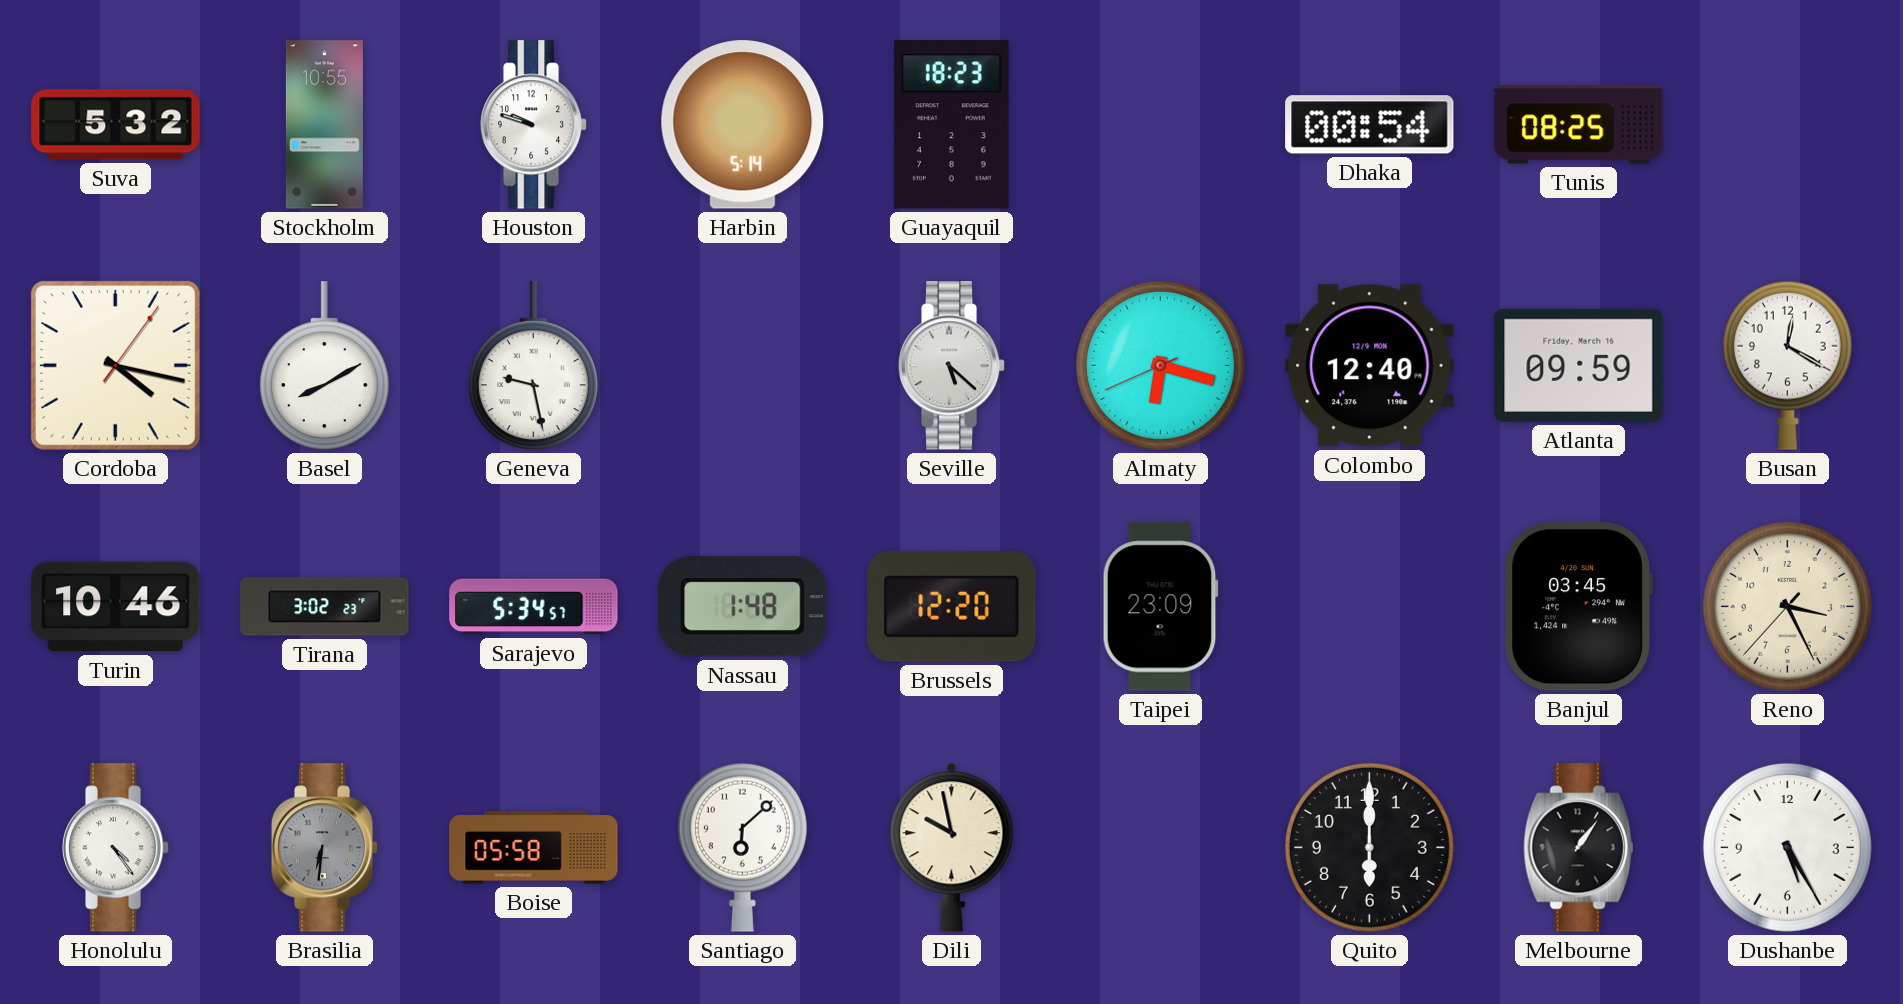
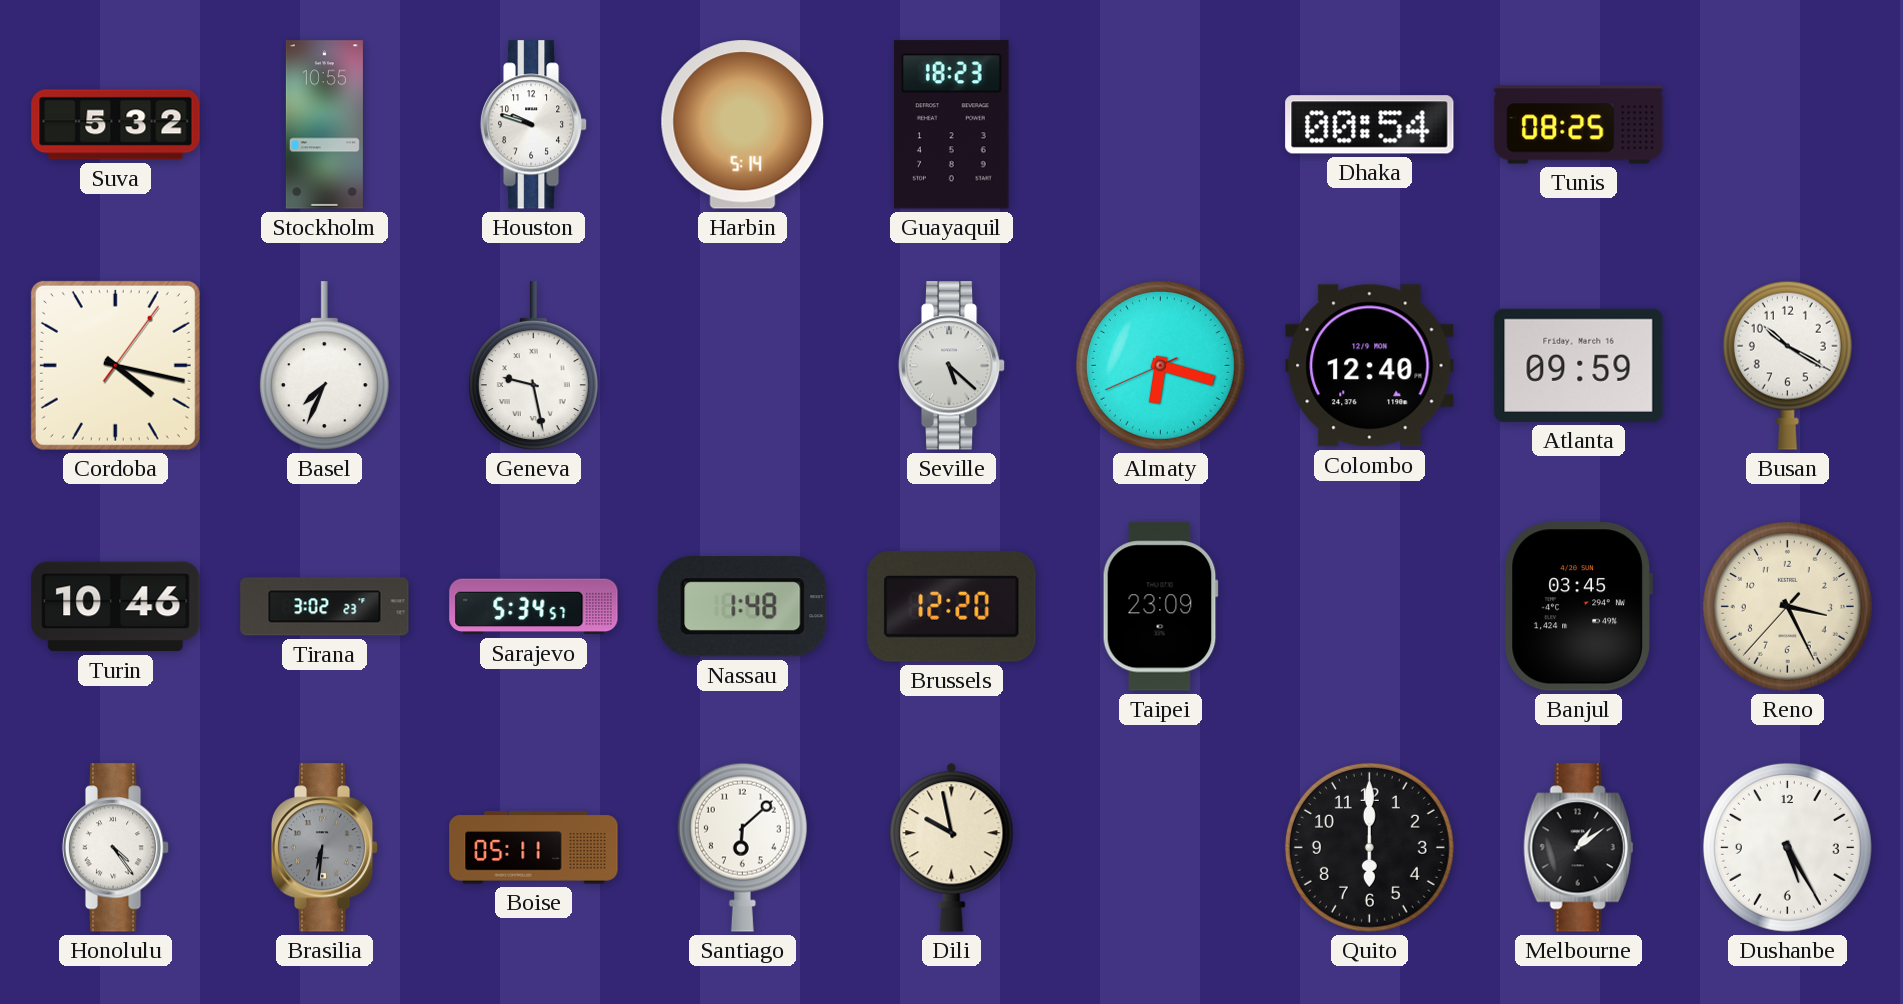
Basel: 8:10 -> 7:34
Busan: 12:20 -> 10:20
Boise: 05:58 -> 05:11
Melbourne: 1:06 -> 1:09
